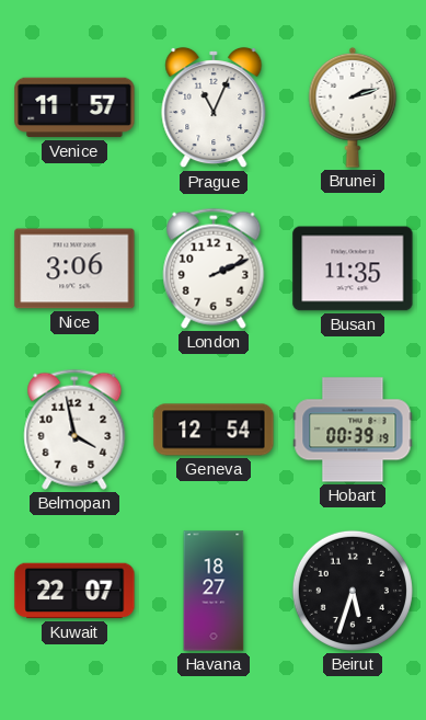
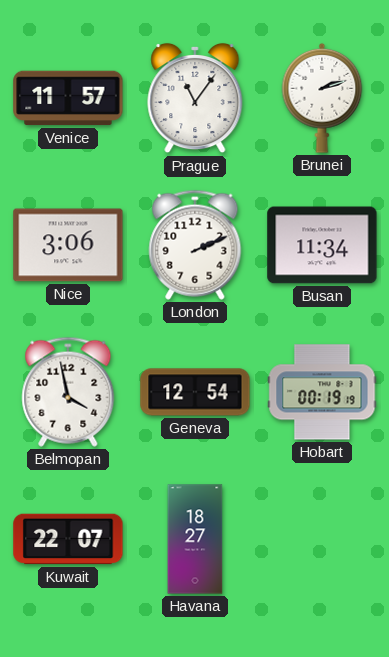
Prague: 11:04 -> 11:06
Busan: 11:35 -> 11:34
Hobart: 00:39 -> 00:19
Beirut: 5:33 -> none
